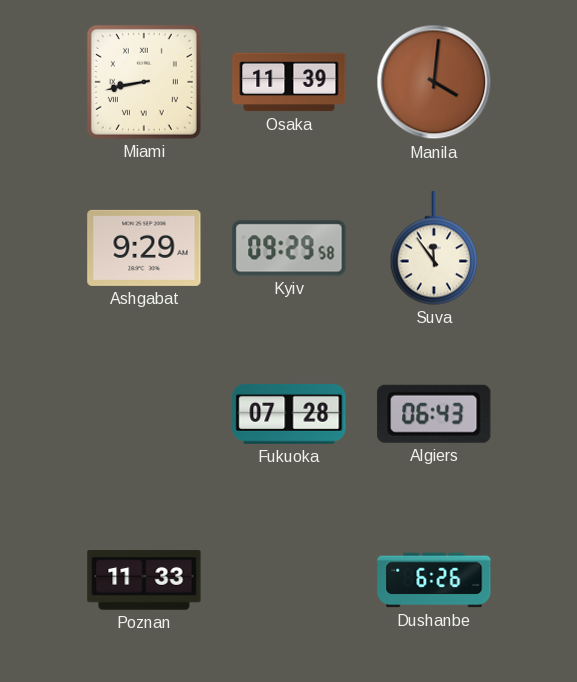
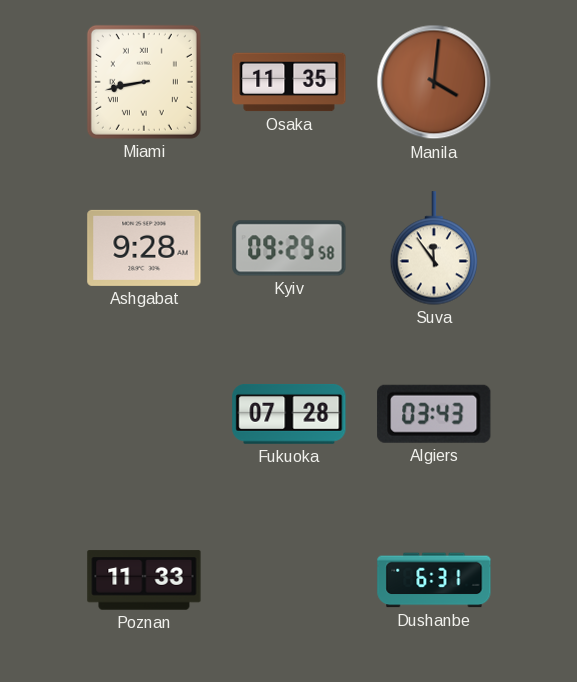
Osaka: 11:39 -> 11:35
Ashgabat: 9:29 -> 9:28
Algiers: 06:43 -> 03:43
Dushanbe: 6:26 -> 6:31
